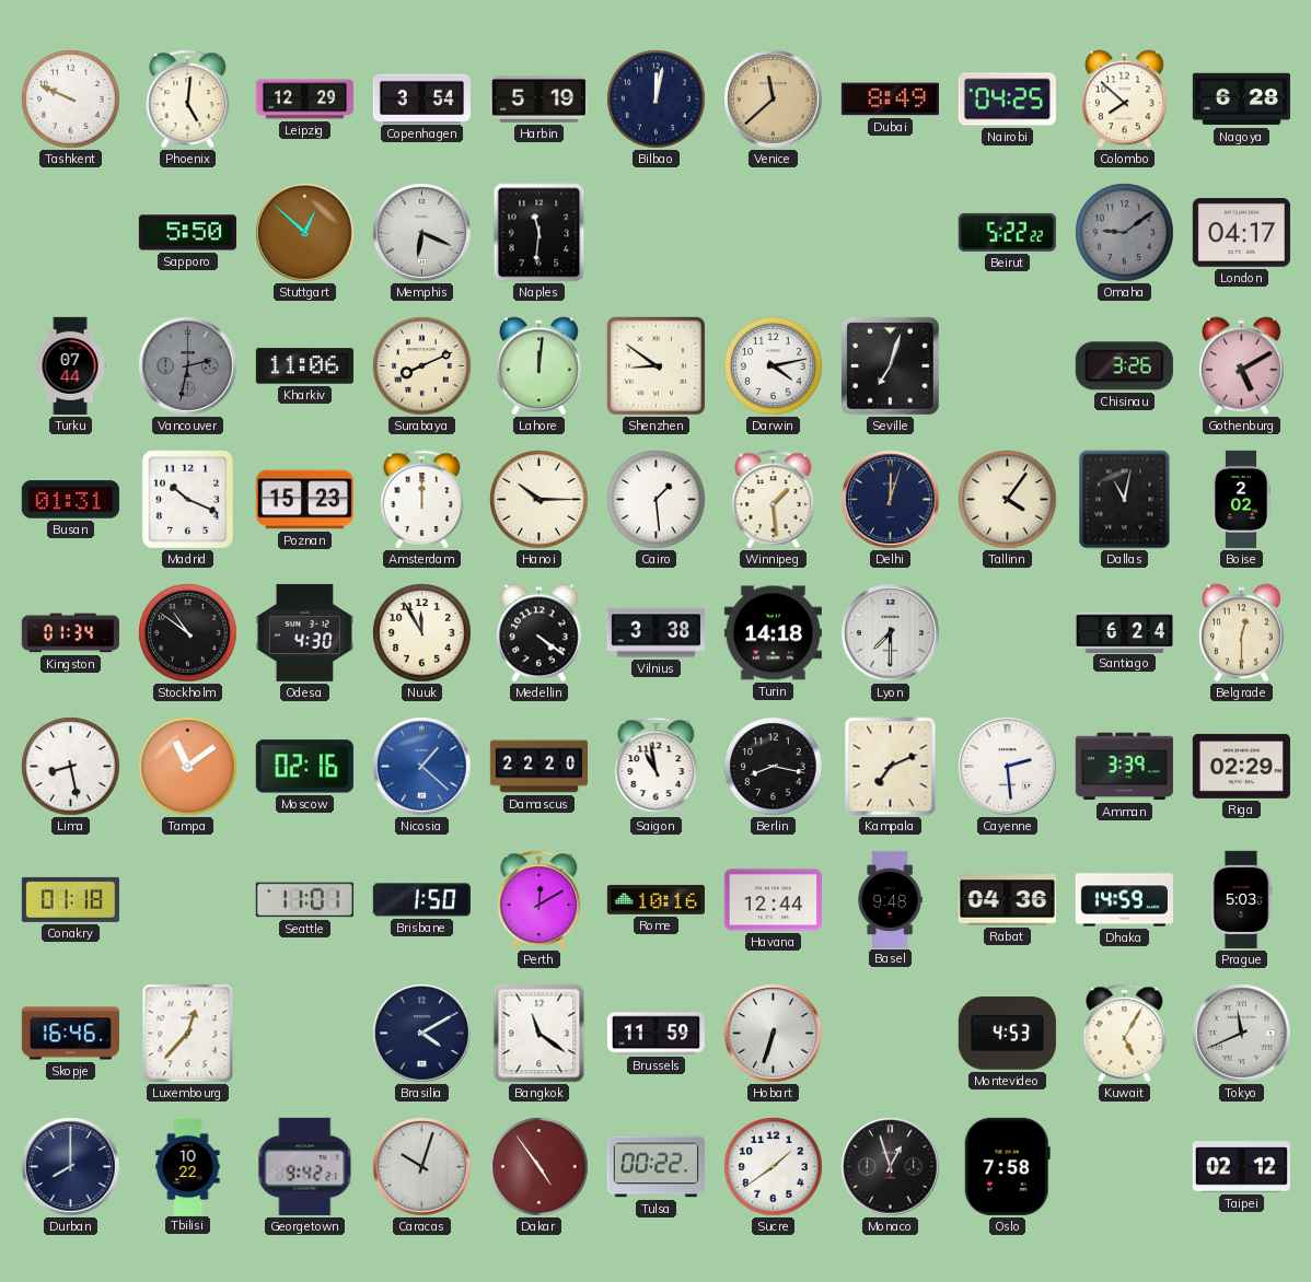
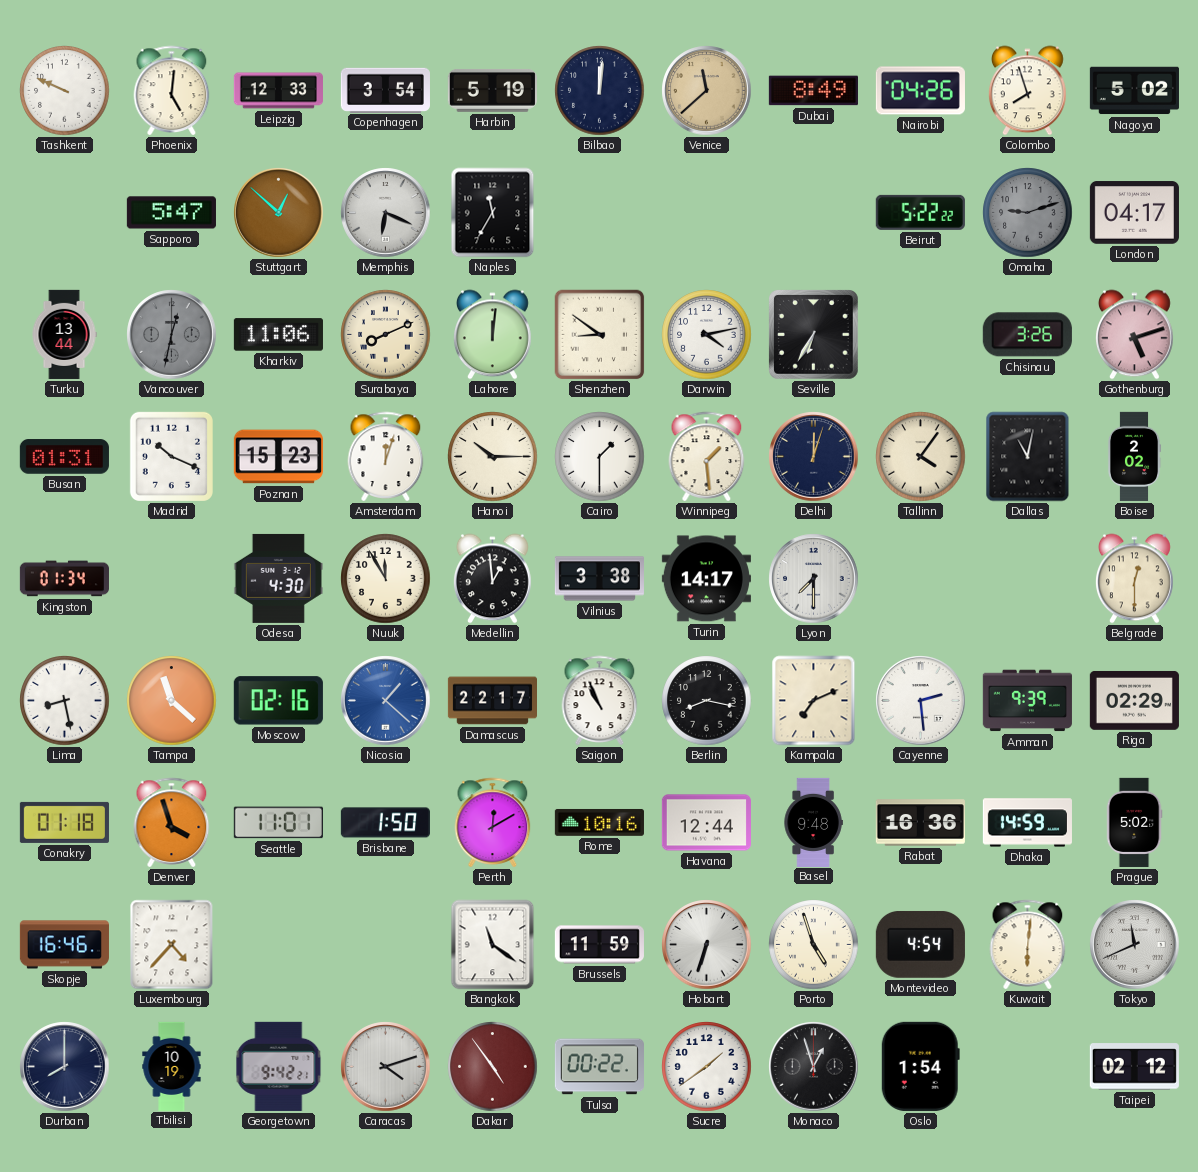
Leipzig: 12:29 -> 12:33
Bilbao: 12:02 -> 12:01
Nairobi: 04:25 -> 04:26
Colombo: 7:52 -> 7:57
Nagoya: 6:28 -> 5:02
Sapporo: 5:50 -> 5:47
Naples: 11:31 -> 11:35
Omaha: 9:09 -> 9:12
Turku: 07:44 -> 13:44
Vancouver: 2:32 -> 12:32
Seville: 7:03 -> 6:35
Gothenburg: 5:10 -> 5:12
Amsterdam: 12:00 -> 12:03
Cairo: 1:29 -> 1:30
Stockholm: 10:51 -> none
Medellin: 4:21 -> 12:59
Turin: 14:18 -> 14:17
Santiago: 6:24 -> none
Tampa: 11:09 -> 11:22
Damascus: 22:20 -> 22:17
Saigon: 10:58 -> 10:56
Amman: 3:39 -> 9:39
Denver: none -> 3:57
Rabat: 04:36 -> 16:36
Prague: 5:03 -> 5:02
Luxembourg: 12:37 -> 4:37
Brasilia: 4:10 -> none
Porto: none -> 4:57
Montevideo: 4:53 -> 4:54
Kuwait: 5:05 -> 6:01
Tbilisi: 10:22 -> 10:19
Caracas: 10:03 -> 4:12
Oslo: 7:58 -> 1:54
